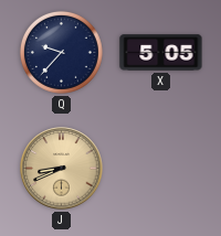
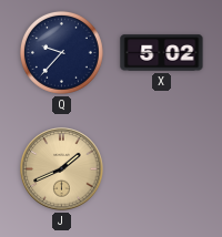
X: 5:05 -> 5:02
J: 8:41 -> 1:41
